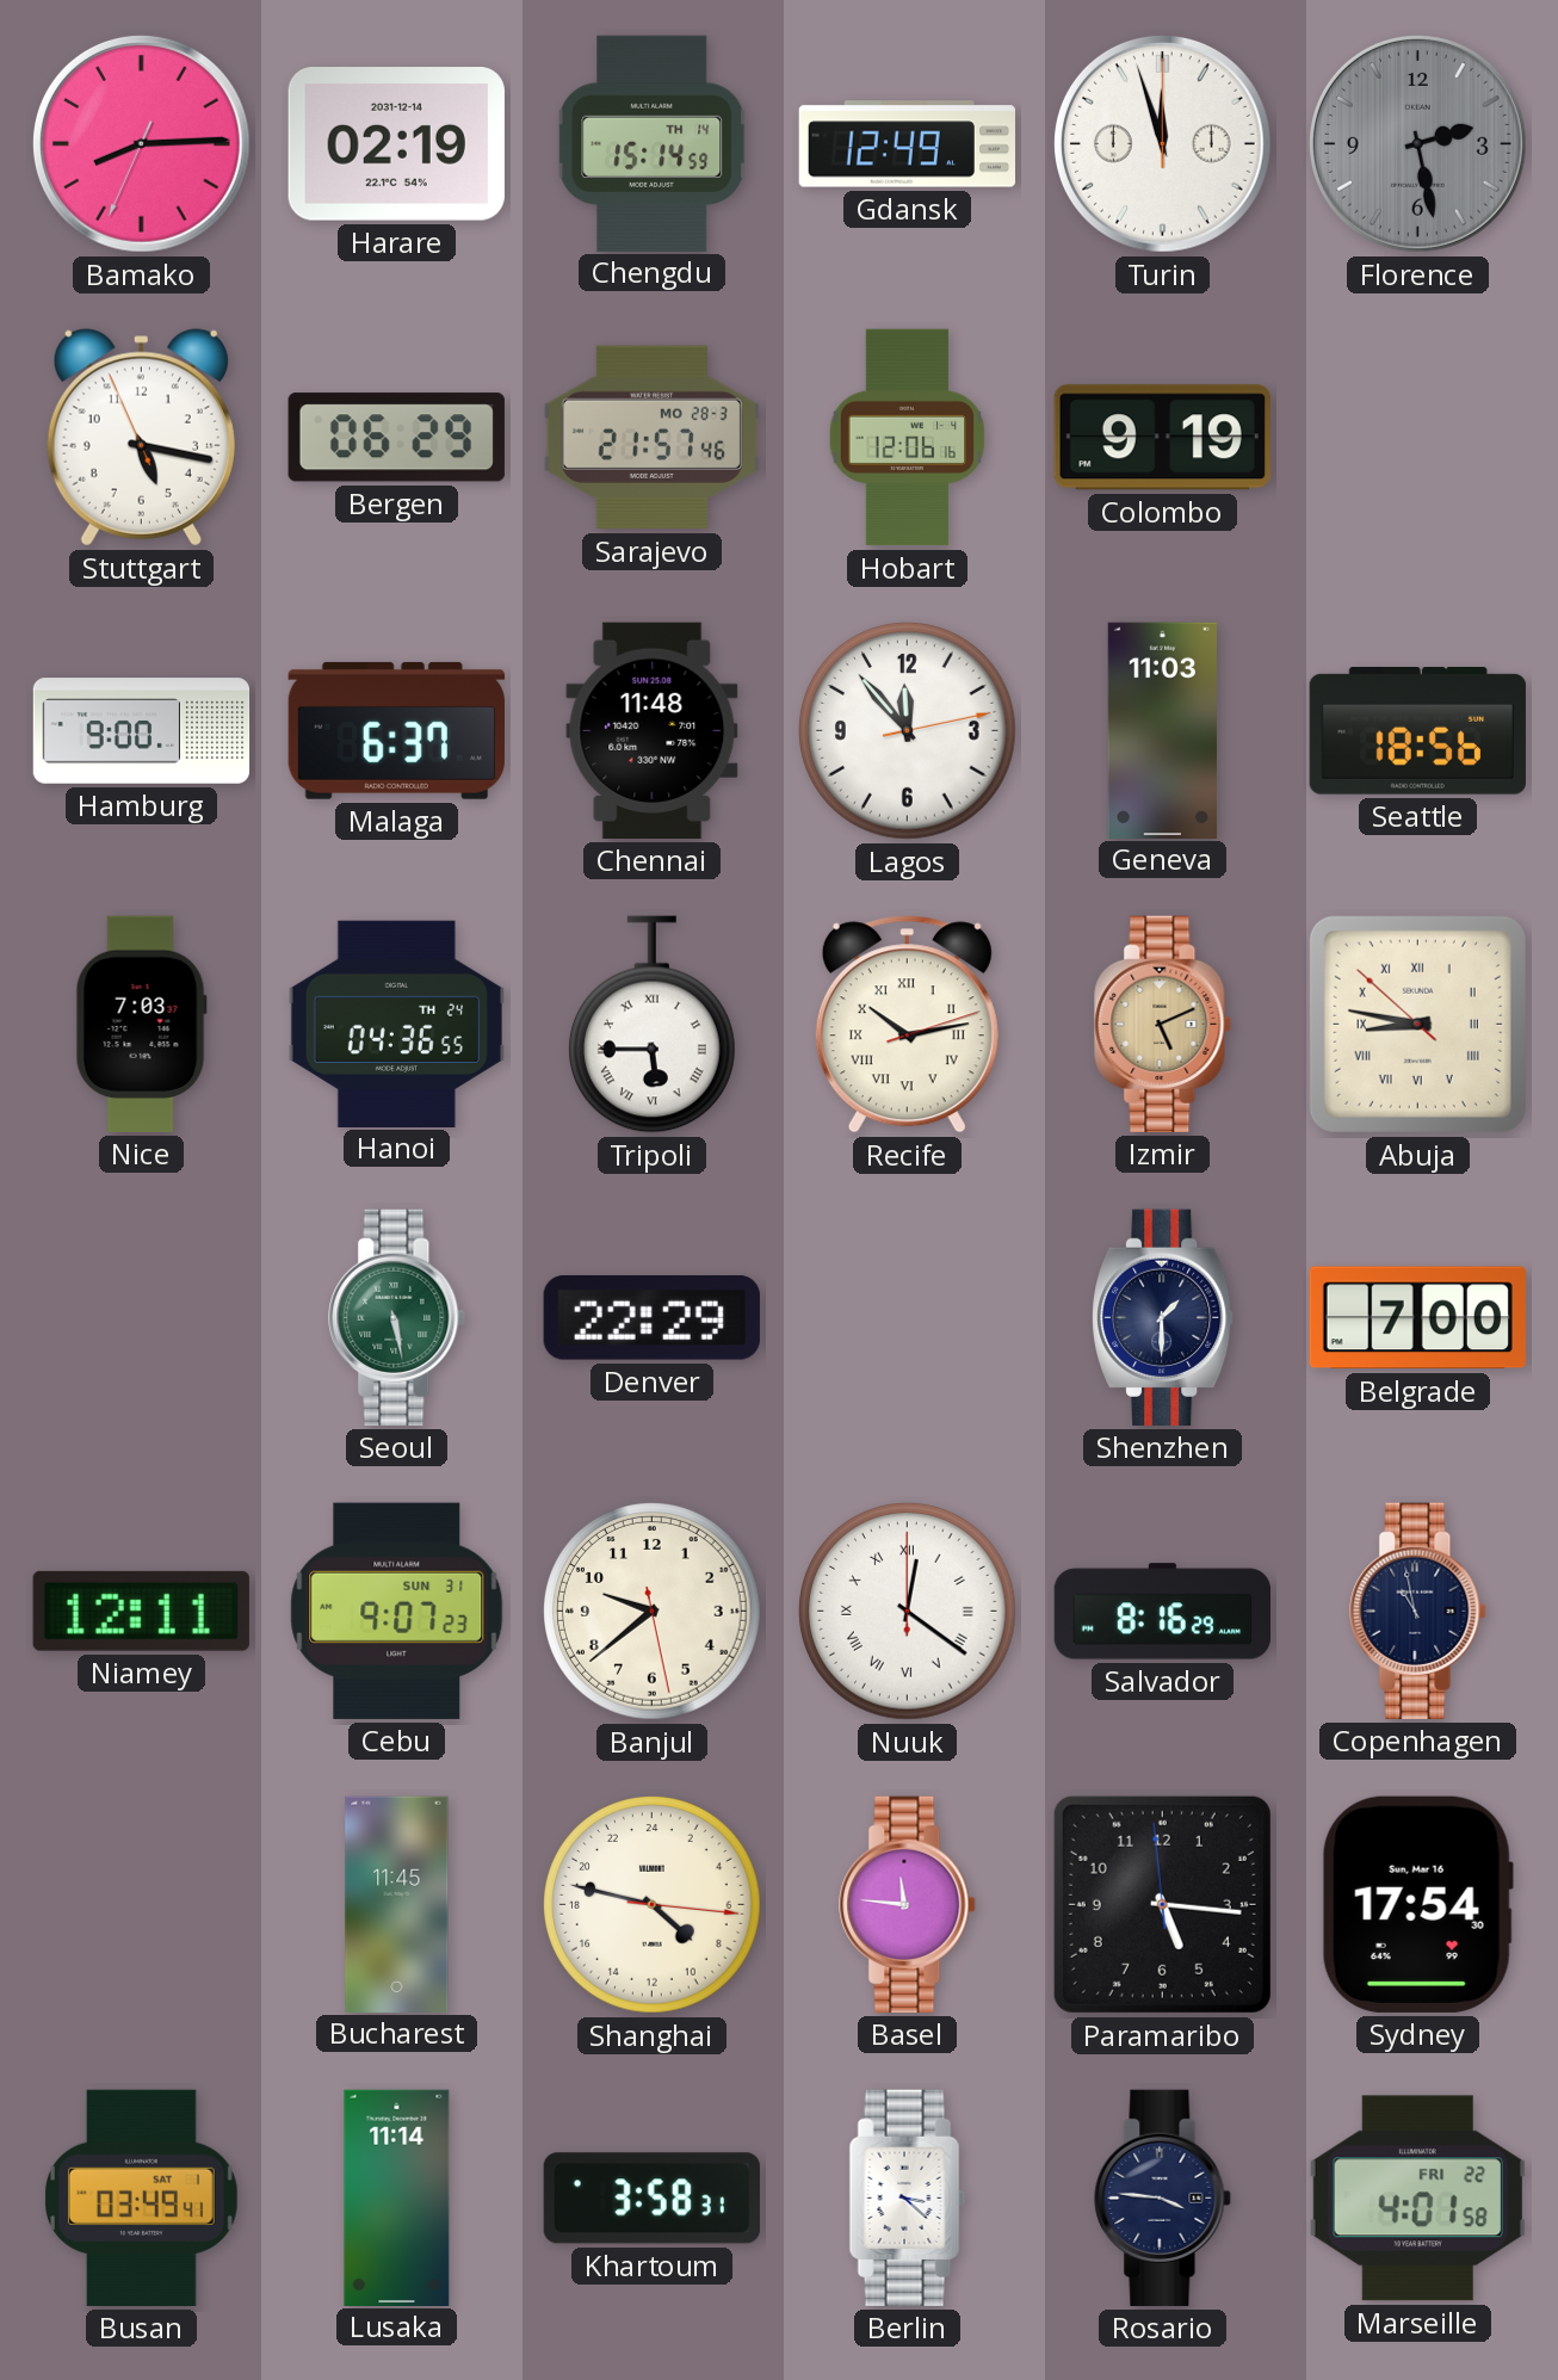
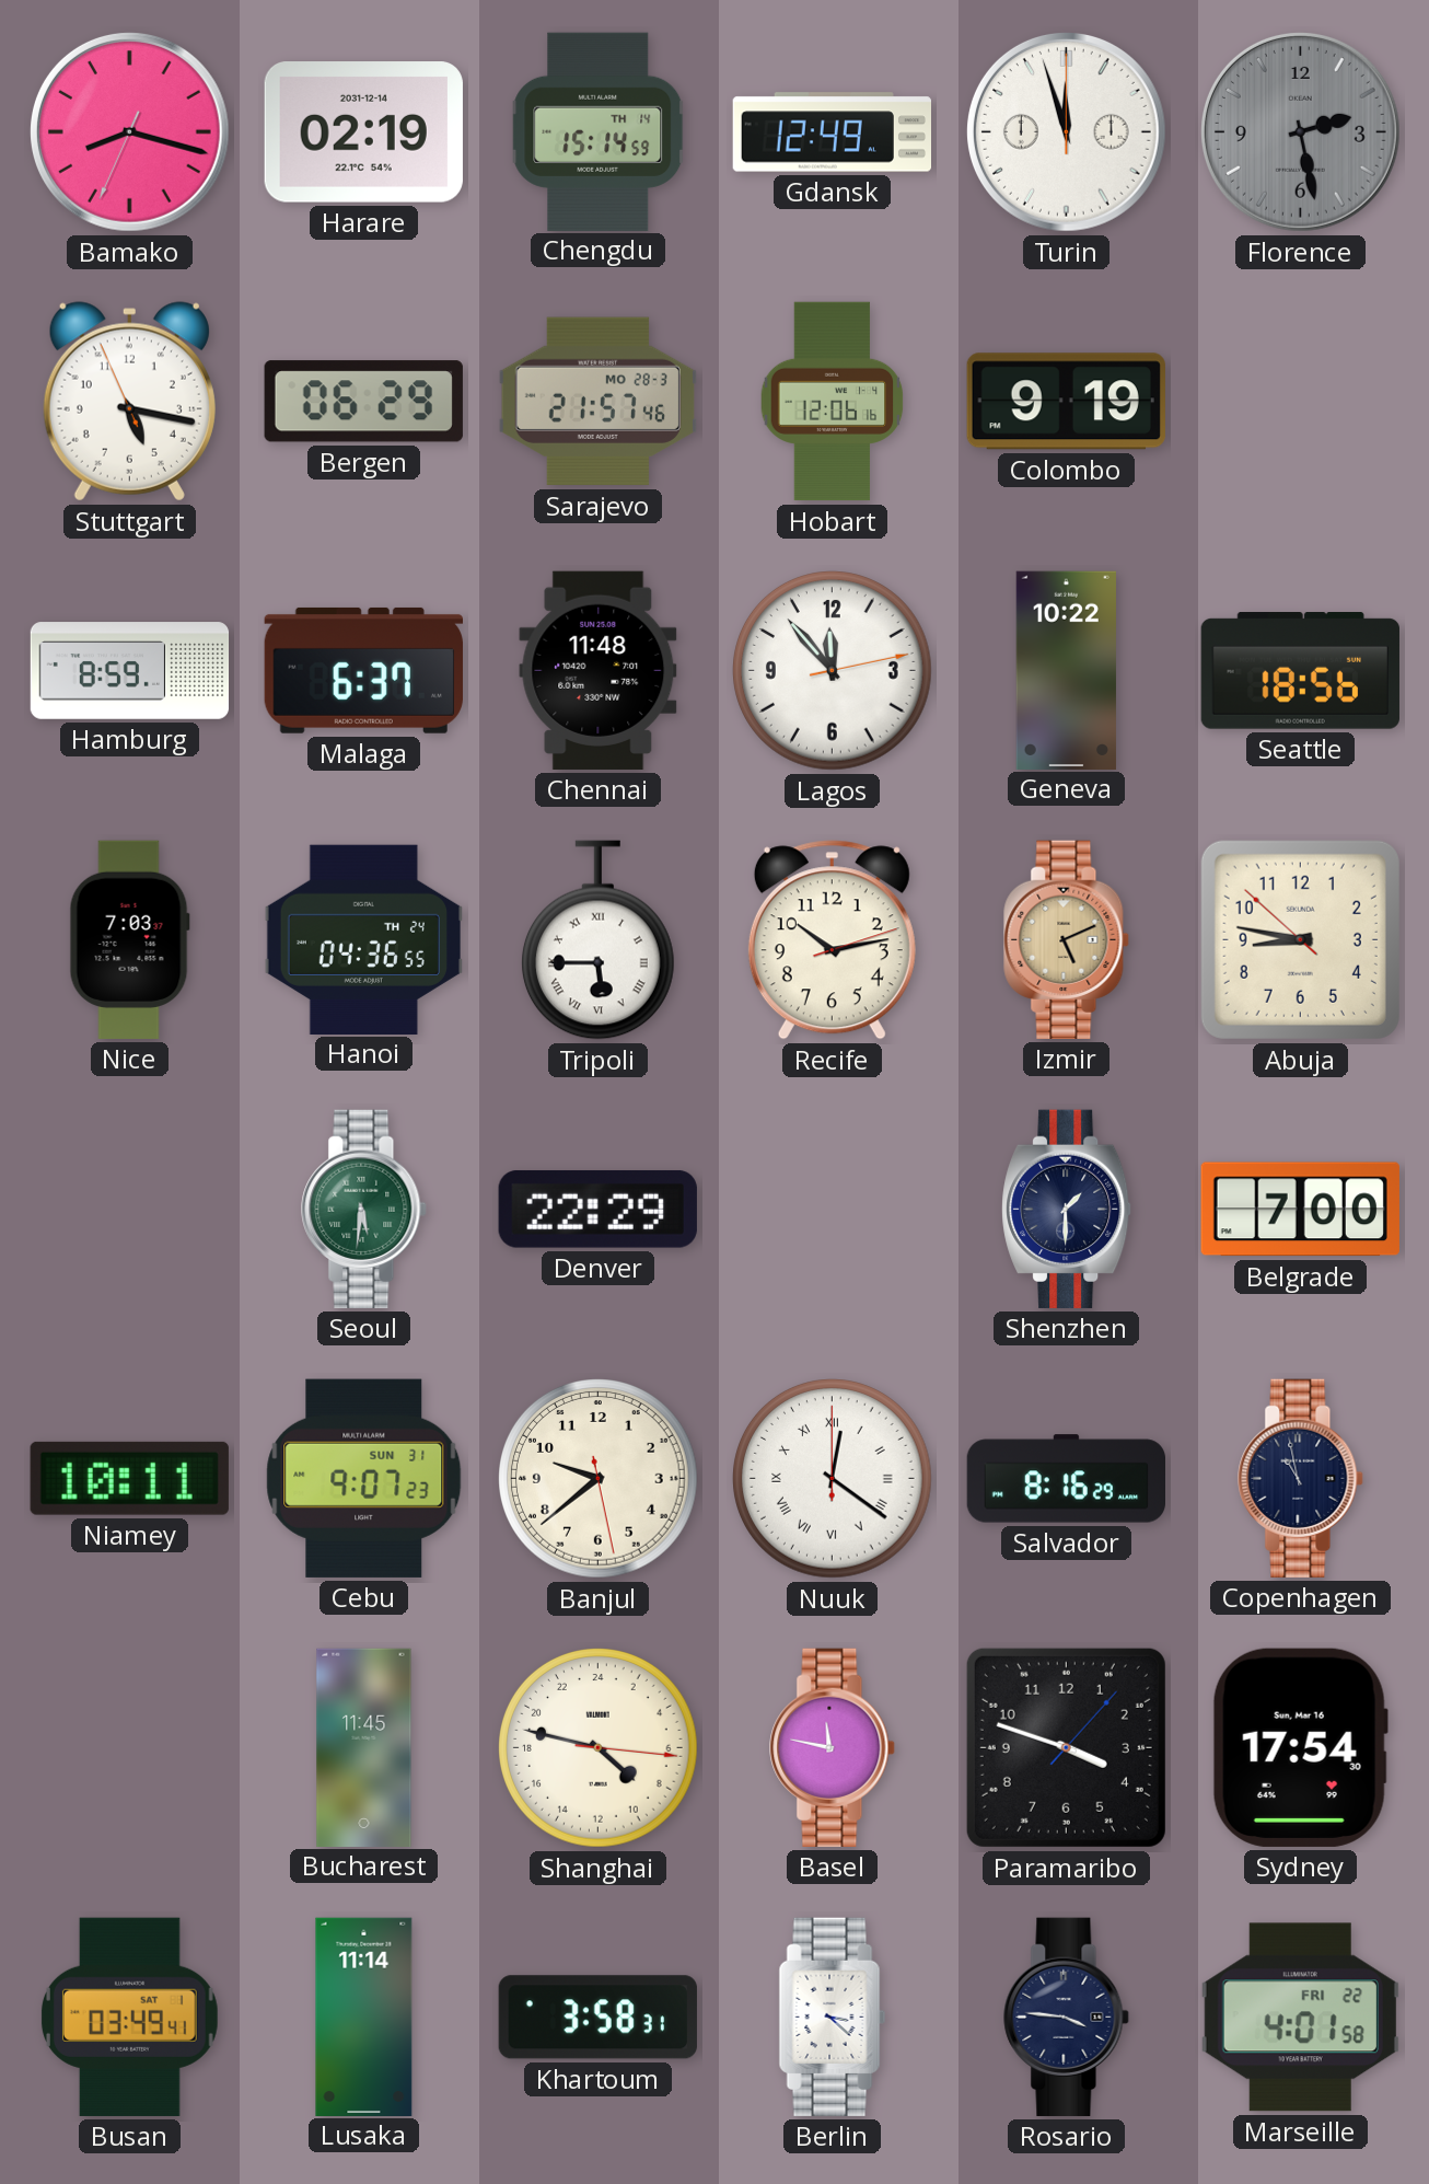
Bamako: 8:14 -> 8:17
Hamburg: 9:00 -> 8:59
Geneva: 11:03 -> 10:22
Recife numerals: Roman -> Arabic
Abuja numerals: Roman -> Arabic
Seoul: 5:28 -> 5:31
Niamey: 12:11 -> 10:11
Basel: 11:46 -> 11:47
Paramaribo: 5:15 -> 3:48
